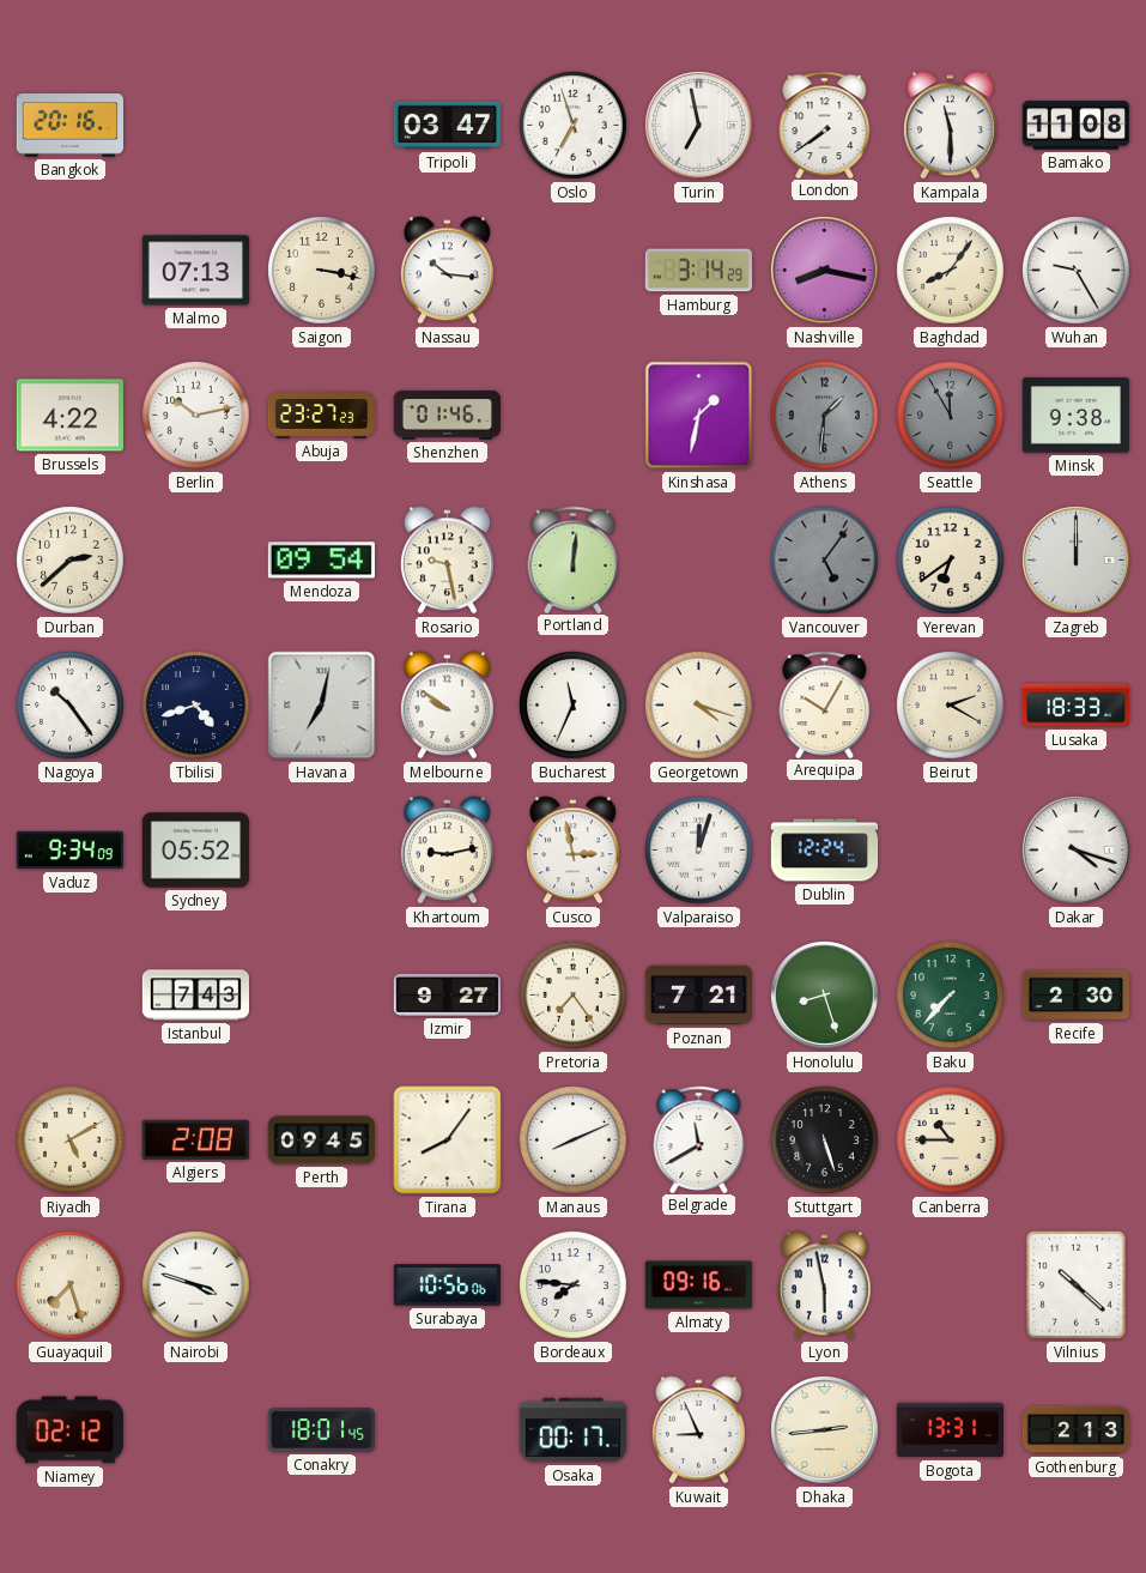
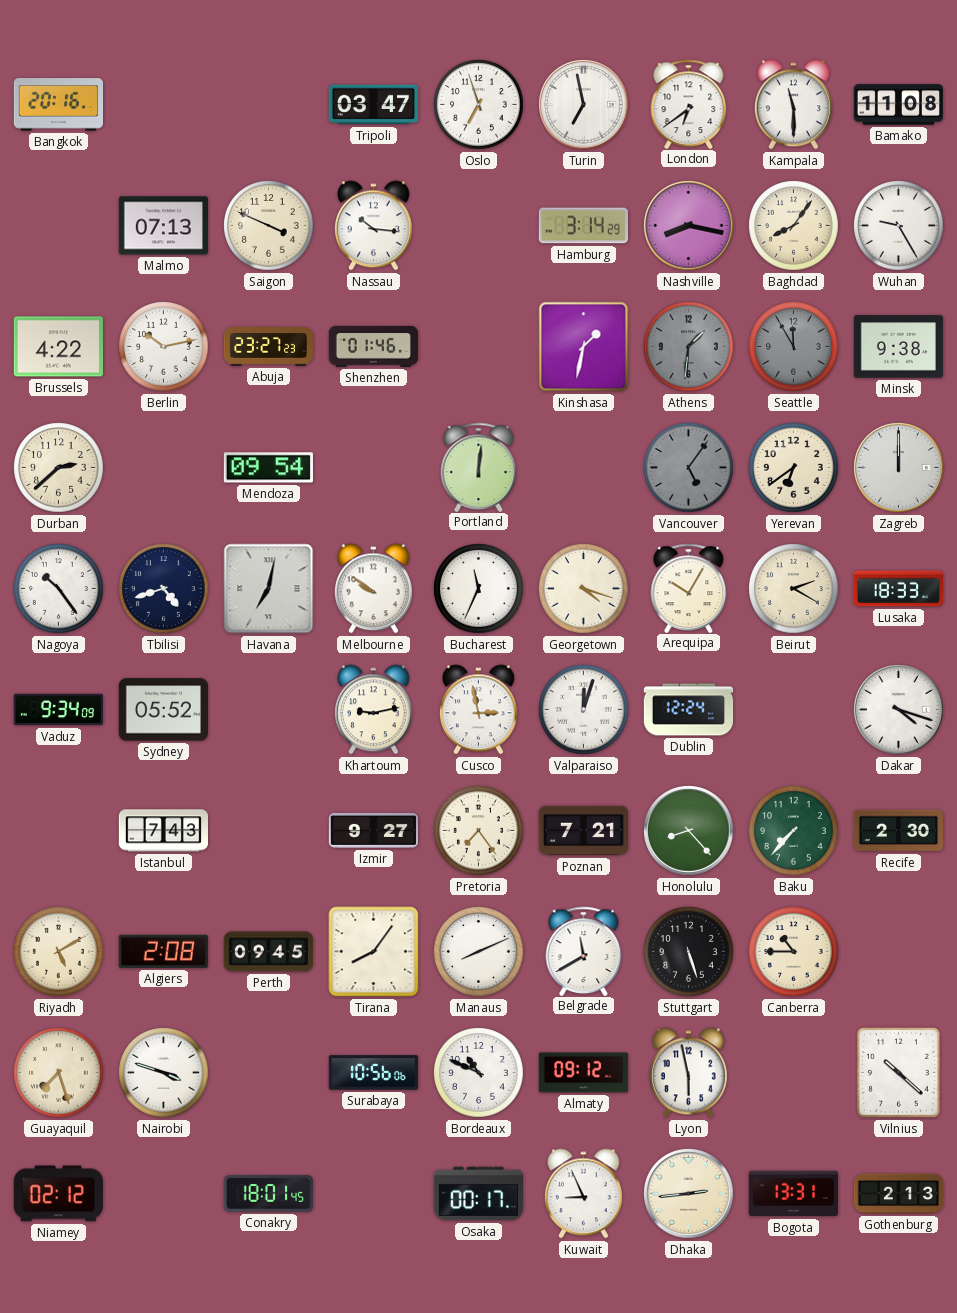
London: 7:39 -> 6:39
Saigon: 3:17 -> 3:49
Rosario: 9:28 -> none
Honolulu: 8:27 -> 8:23
Bordeaux: 7:46 -> 10:49
Almaty: 09:16 -> 09:12
